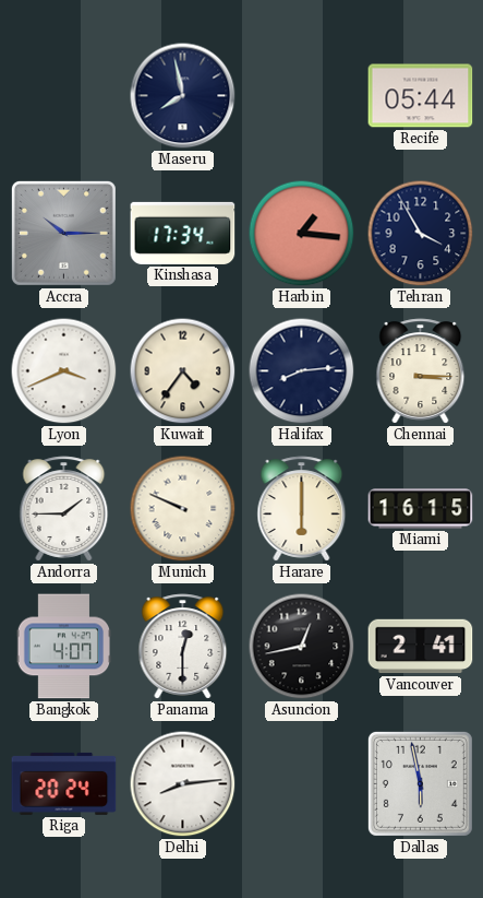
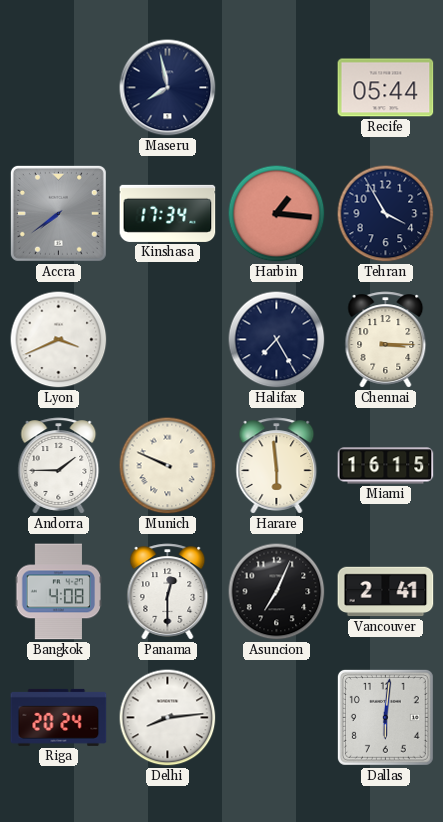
Accra: 10:15 -> 7:39
Kuwait: 4:36 -> none
Halifax: 8:14 -> 7:25
Harare: 6:00 -> 5:59
Bangkok: 4:07 -> 4:08
Asuncion: 12:43 -> 7:04
Dallas: 5:58 -> 6:01
